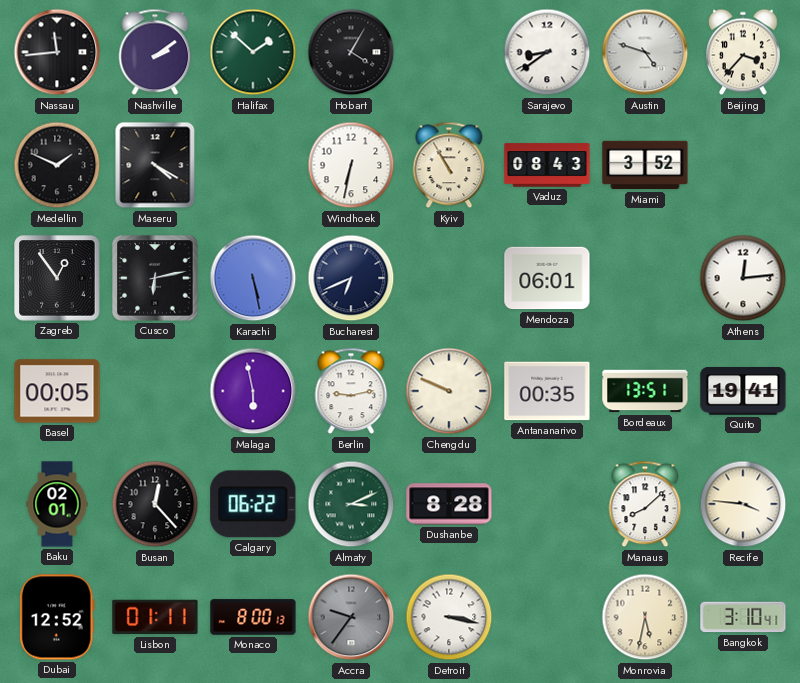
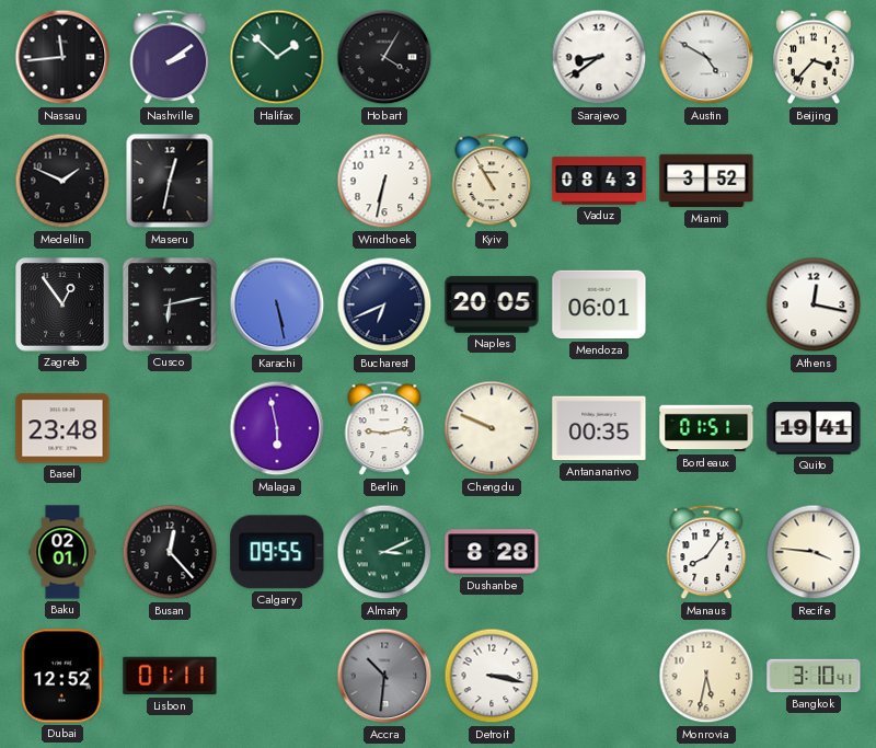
Austin: 4:48 -> 4:50
Maseru: 4:20 -> 12:32
Naples: none -> 20:05
Athens: 12:14 -> 12:17
Basel: 00:05 -> 23:48
Bordeaux: 13:51 -> 01:51
Calgary: 06:22 -> 09:55
Manaus: 8:08 -> 8:06
Monaco: 8:00 -> none
Accra: 9:36 -> 10:31
